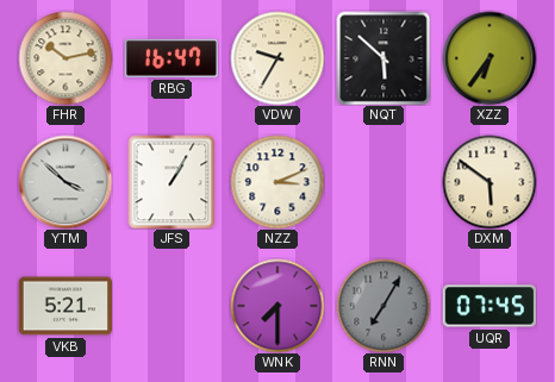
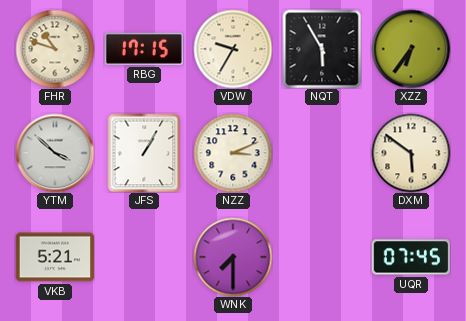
FHR: 10:13 -> 10:48
RBG: 16:47 -> 17:15
NQT: 5:52 -> 5:55
RNN: 7:05 -> none
